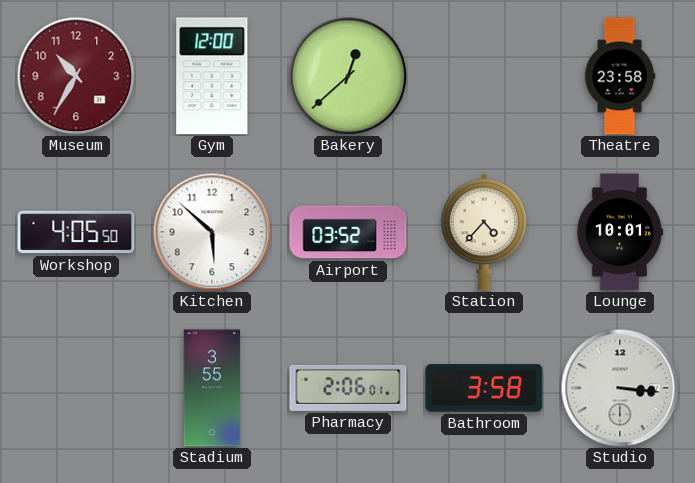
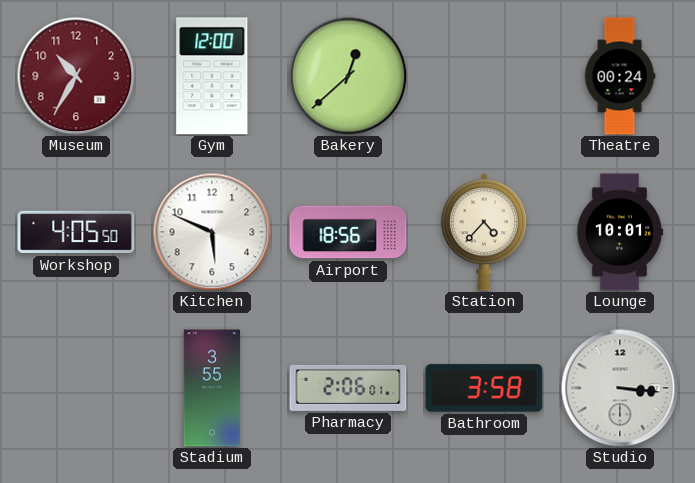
Theatre: 23:58 -> 00:24
Kitchen: 5:52 -> 5:49
Airport: 03:52 -> 18:56
